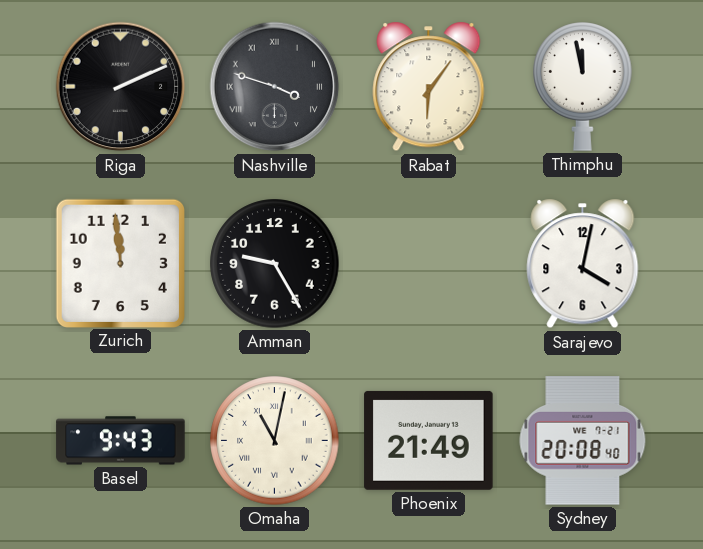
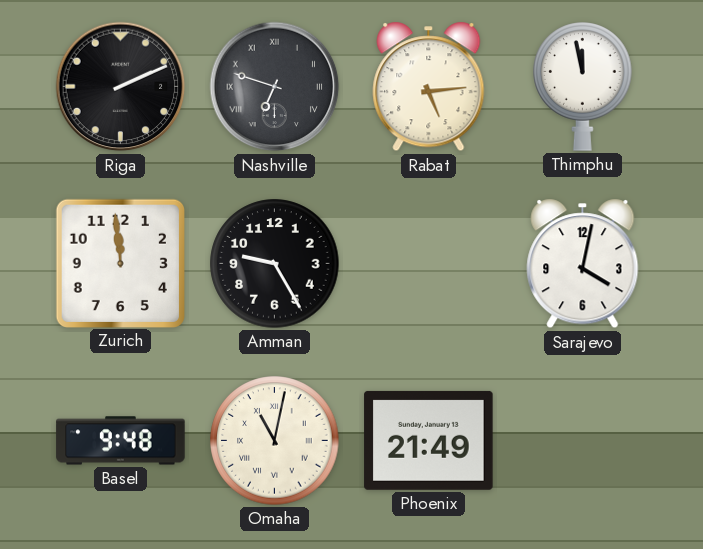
Nashville: 3:48 -> 6:48
Rabat: 6:06 -> 5:14
Basel: 9:43 -> 9:48
Sydney: 20:08 -> none
